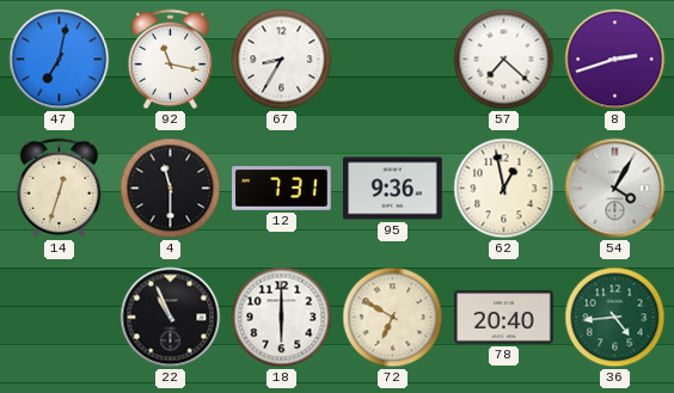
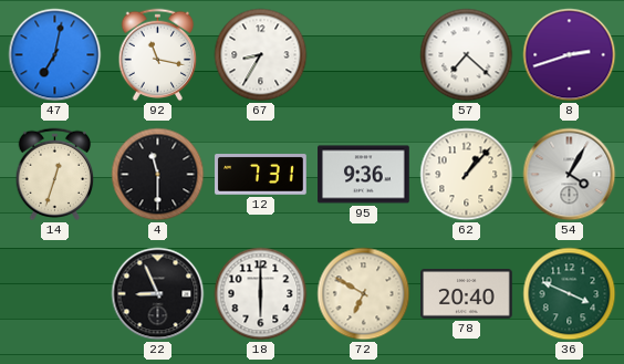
62: 12:58 -> 1:07
22: 10:56 -> 8:56
36: 4:44 -> 3:49
